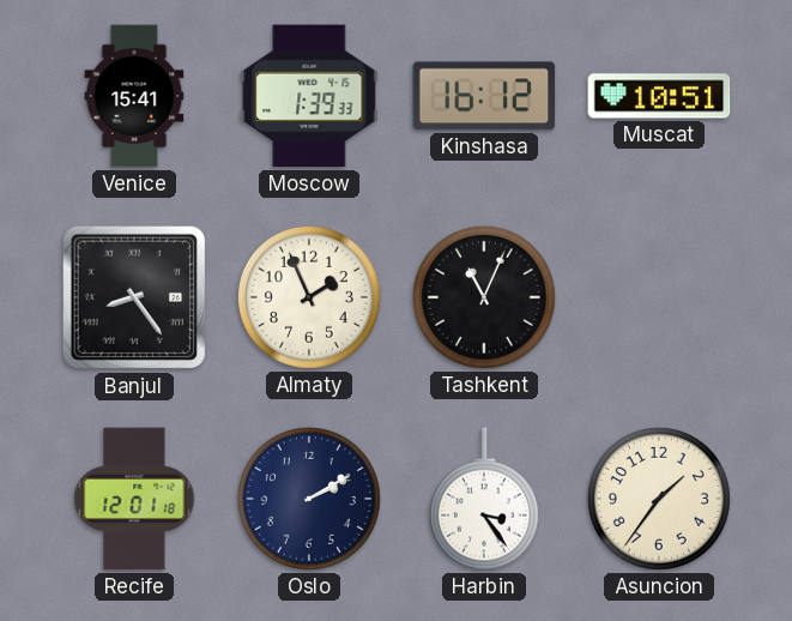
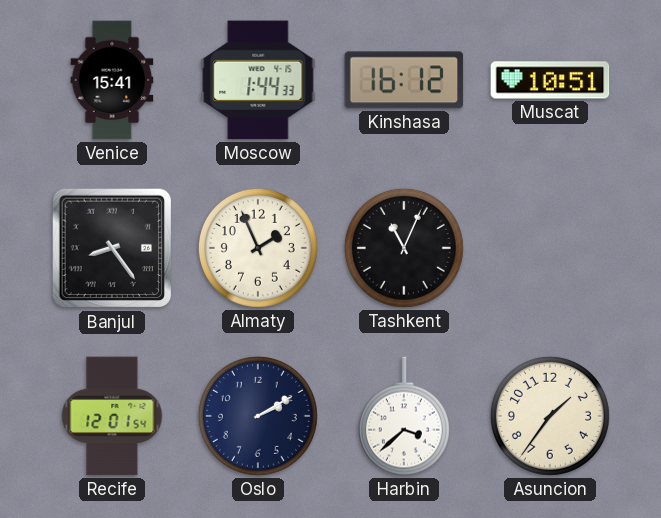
Moscow: 1:39 -> 1:44
Recife: 12:01:18 -> 12:01:54
Harbin: 3:24 -> 3:38
